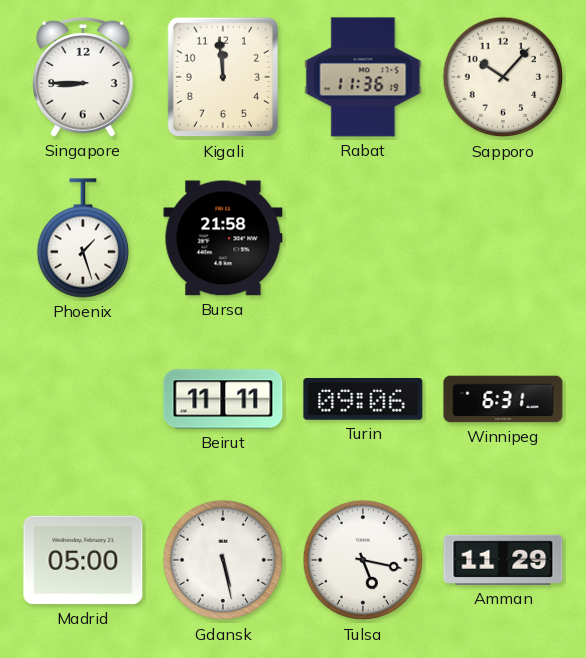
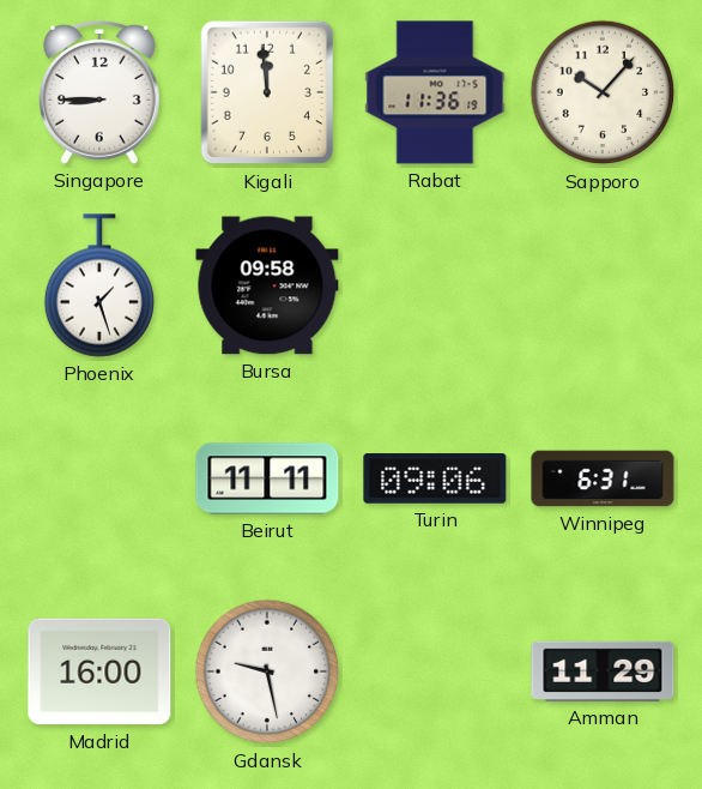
Bursa: 21:58 -> 09:58
Madrid: 05:00 -> 16:00
Gdansk: 5:28 -> 9:28
Tulsa: 5:17 -> none
